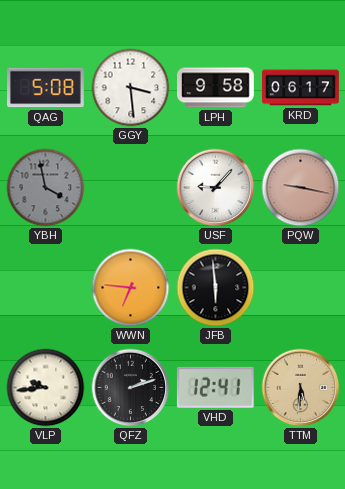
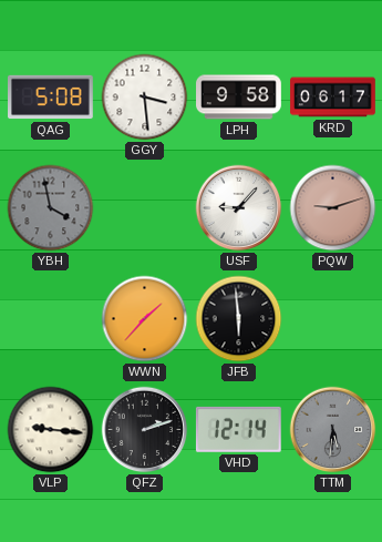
PQW: 9:17 -> 9:12
WWN: 6:46 -> 1:37
VLP: 9:44 -> 9:16
VHD: 12:41 -> 12:14
TTM dial: champagne -> grey
